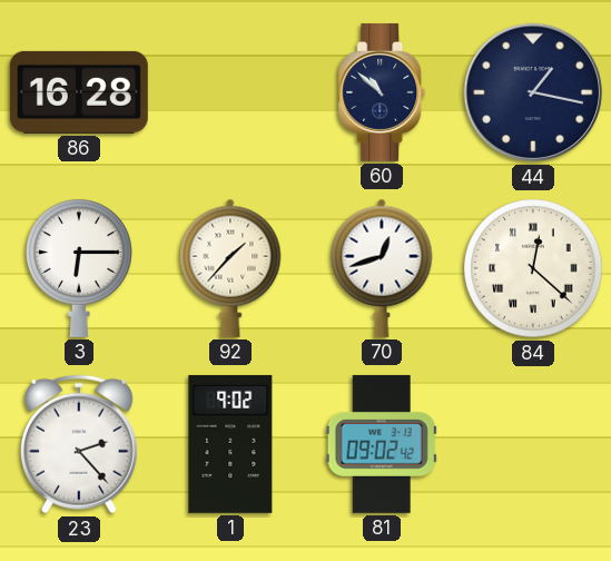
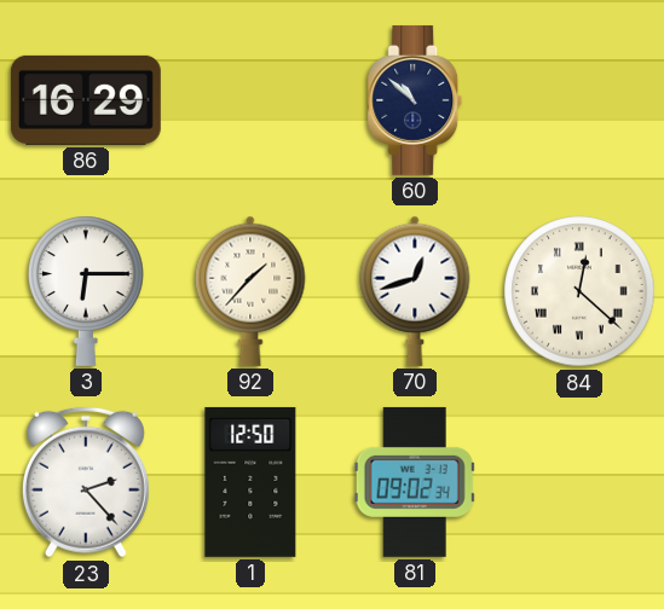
86: 16:28 -> 16:29
44: 1:17 -> none
1: 9:02 -> 12:50
81: 09:02:42 -> 09:02:34
